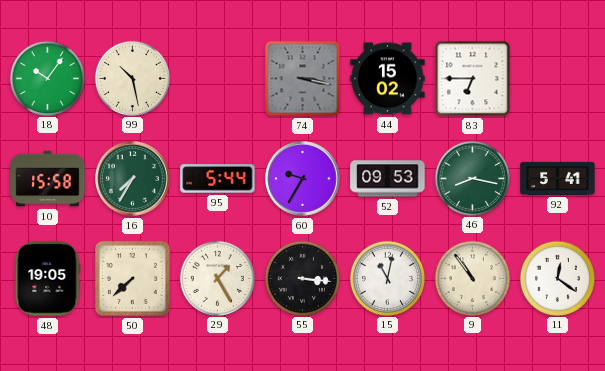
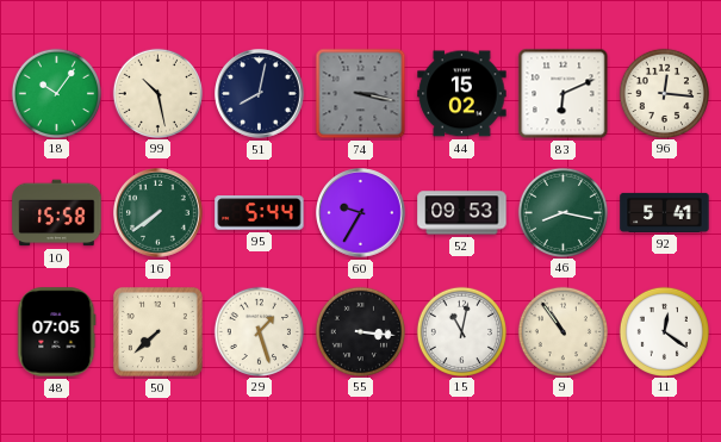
51: none -> 8:02
83: 6:45 -> 6:11
96: none -> 12:16
16: 7:35 -> 7:39
48: 19:05 -> 07:05
29: 1:25 -> 1:27
